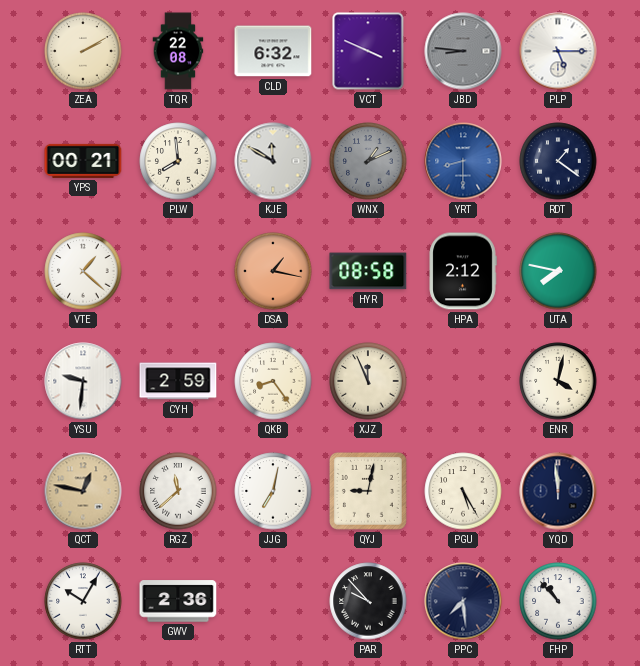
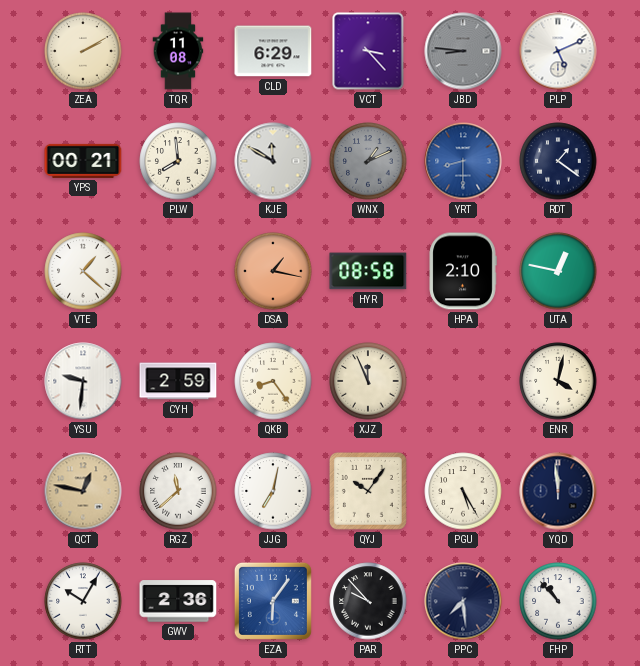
TQR: 22:08 -> 11:08
CLD: 6:32 -> 6:29
VCT: 3:49 -> 3:23
PLP: 5:15 -> 5:11
HPA: 2:12 -> 2:10
UTA: 7:47 -> 12:47
QYJ: 9:02 -> 10:06
EZA: none -> 6:06
